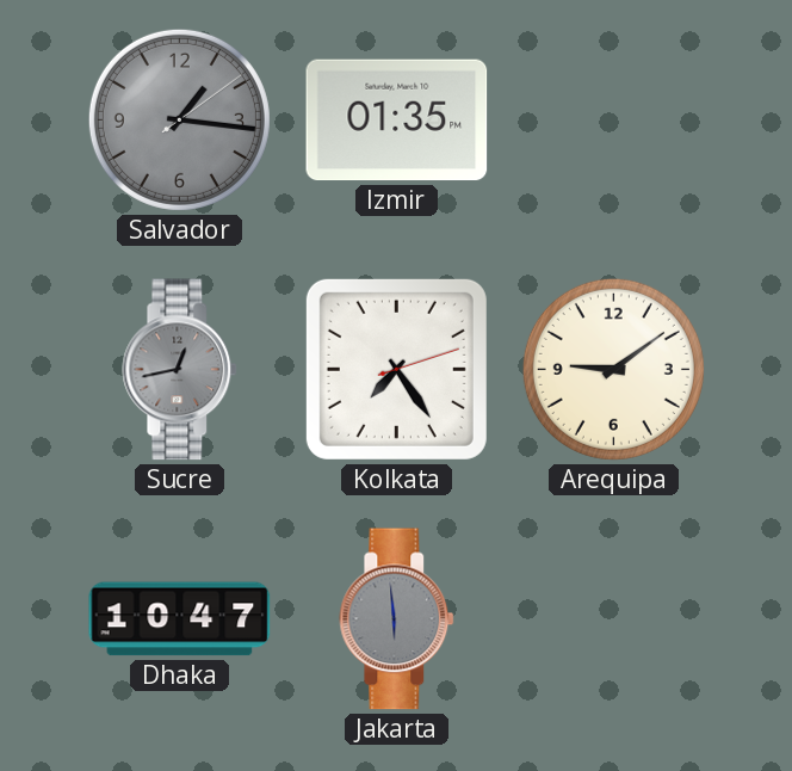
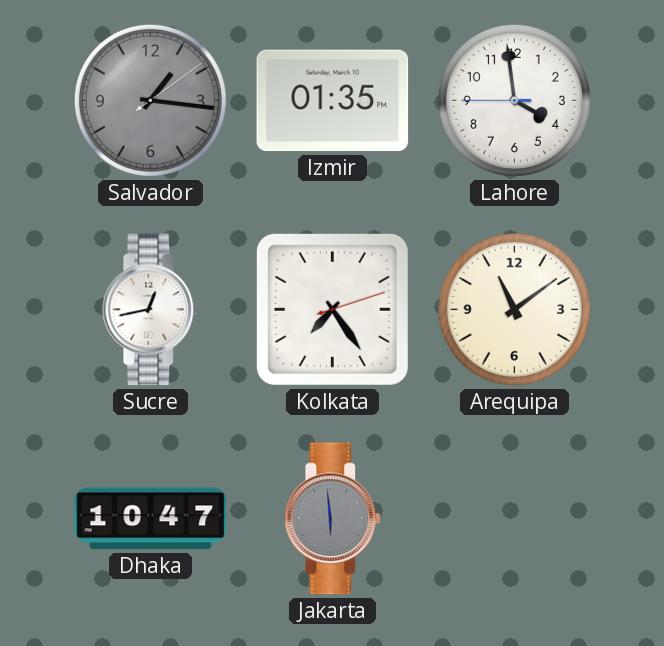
Lahore: none -> 3:58
Sucre dial: grey -> white
Arequipa: 9:09 -> 11:09
